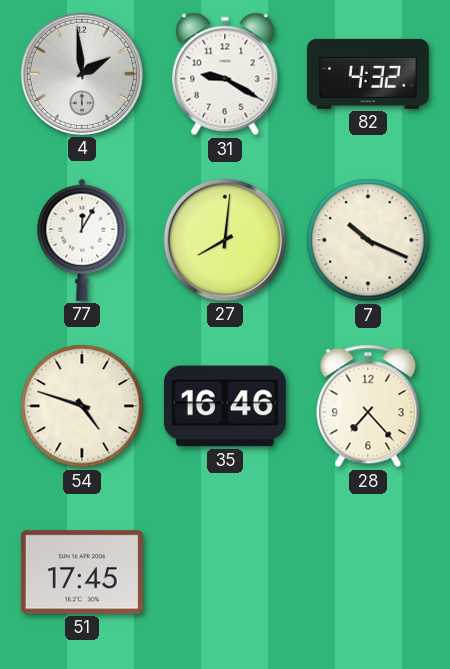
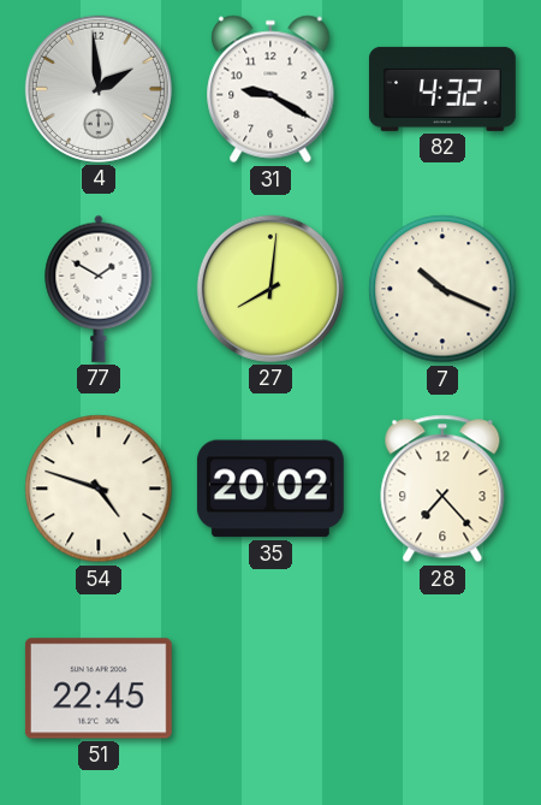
77: 12:05 -> 1:50
35: 16:46 -> 20:02
51: 17:45 -> 22:45
